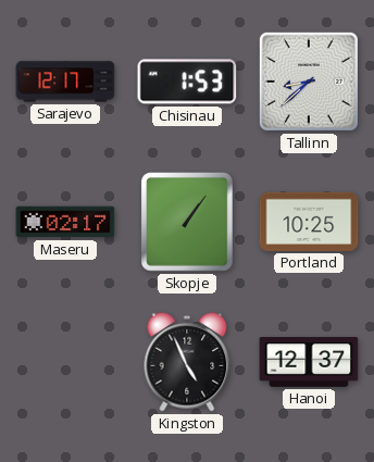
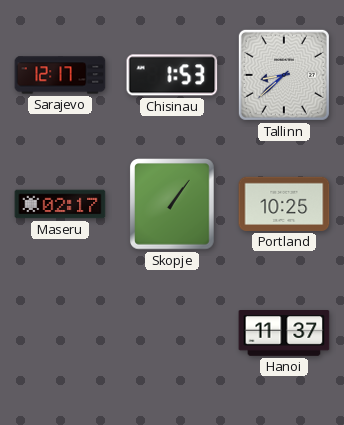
Kingston: 4:56 -> none
Hanoi: 12:37 -> 11:37
